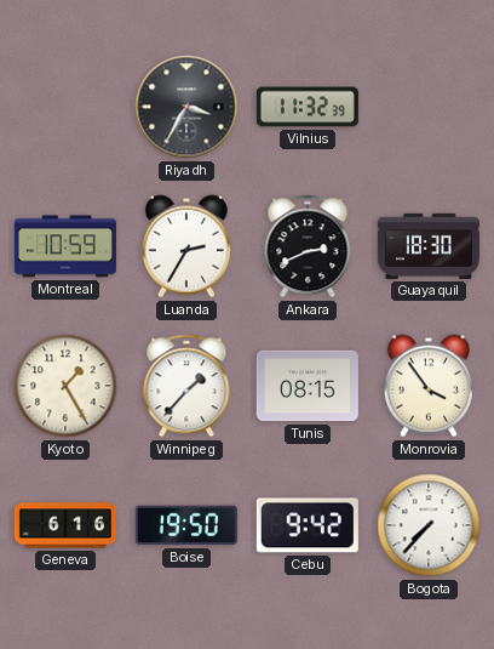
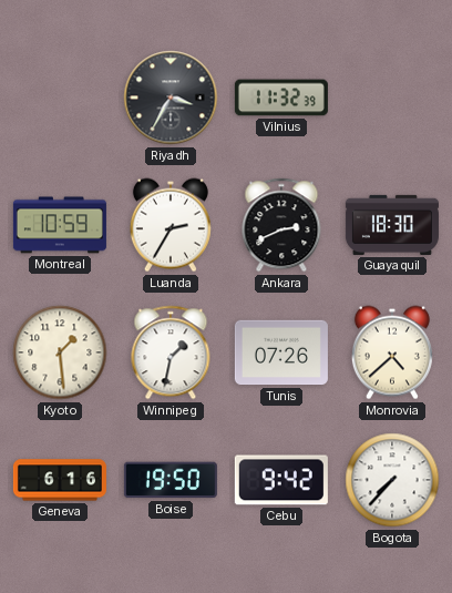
Kyoto: 1:25 -> 1:29
Winnipeg: 1:37 -> 1:32
Tunis: 08:15 -> 07:26
Monrovia: 3:54 -> 4:38
